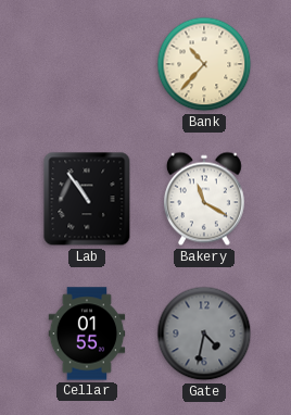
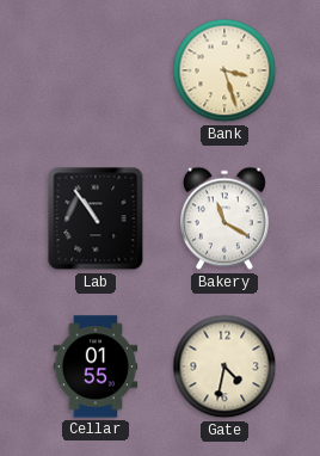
Bank: 10:37 -> 3:27
Gate dial: grey -> cream
